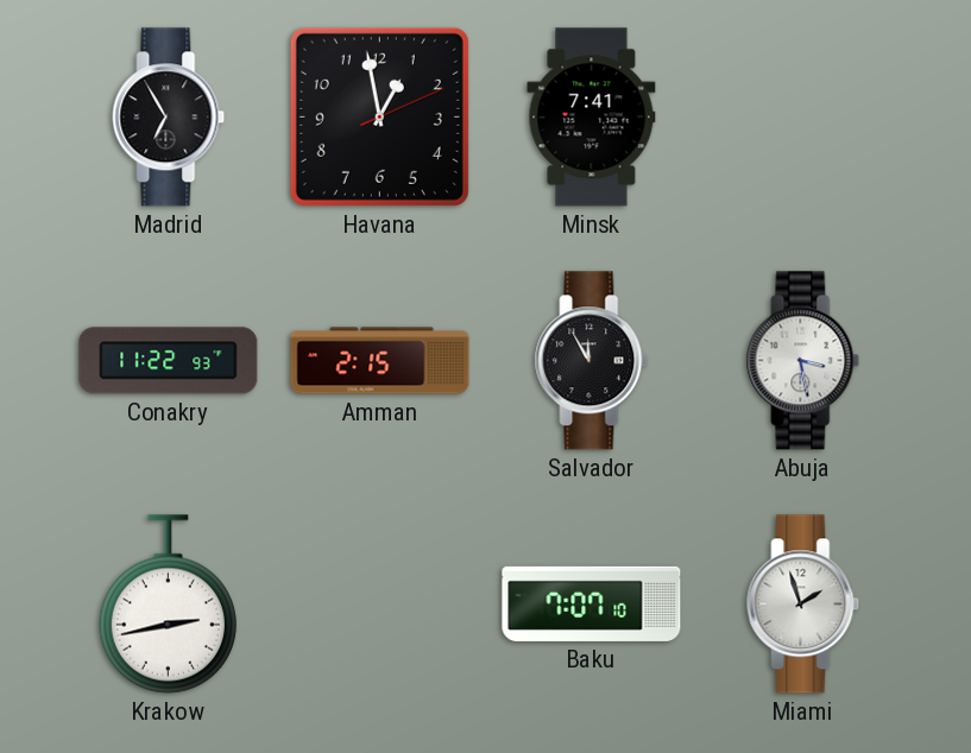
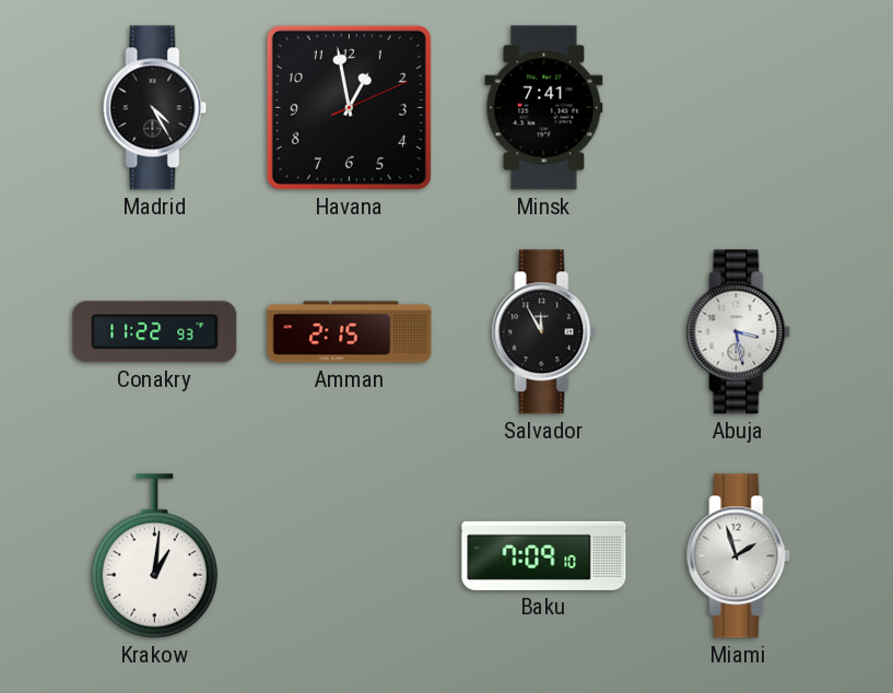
Madrid: 6:55 -> 4:25
Krakow: 2:43 -> 1:01
Baku: 7:07 -> 7:09
